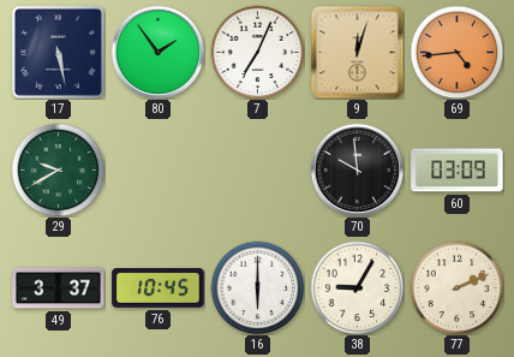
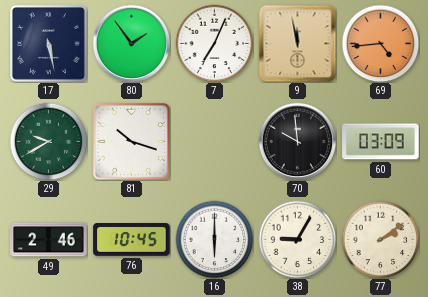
9: 12:03 -> 11:58
81: none -> 10:18
49: 3:37 -> 2:46
77: 2:11 -> 2:09
